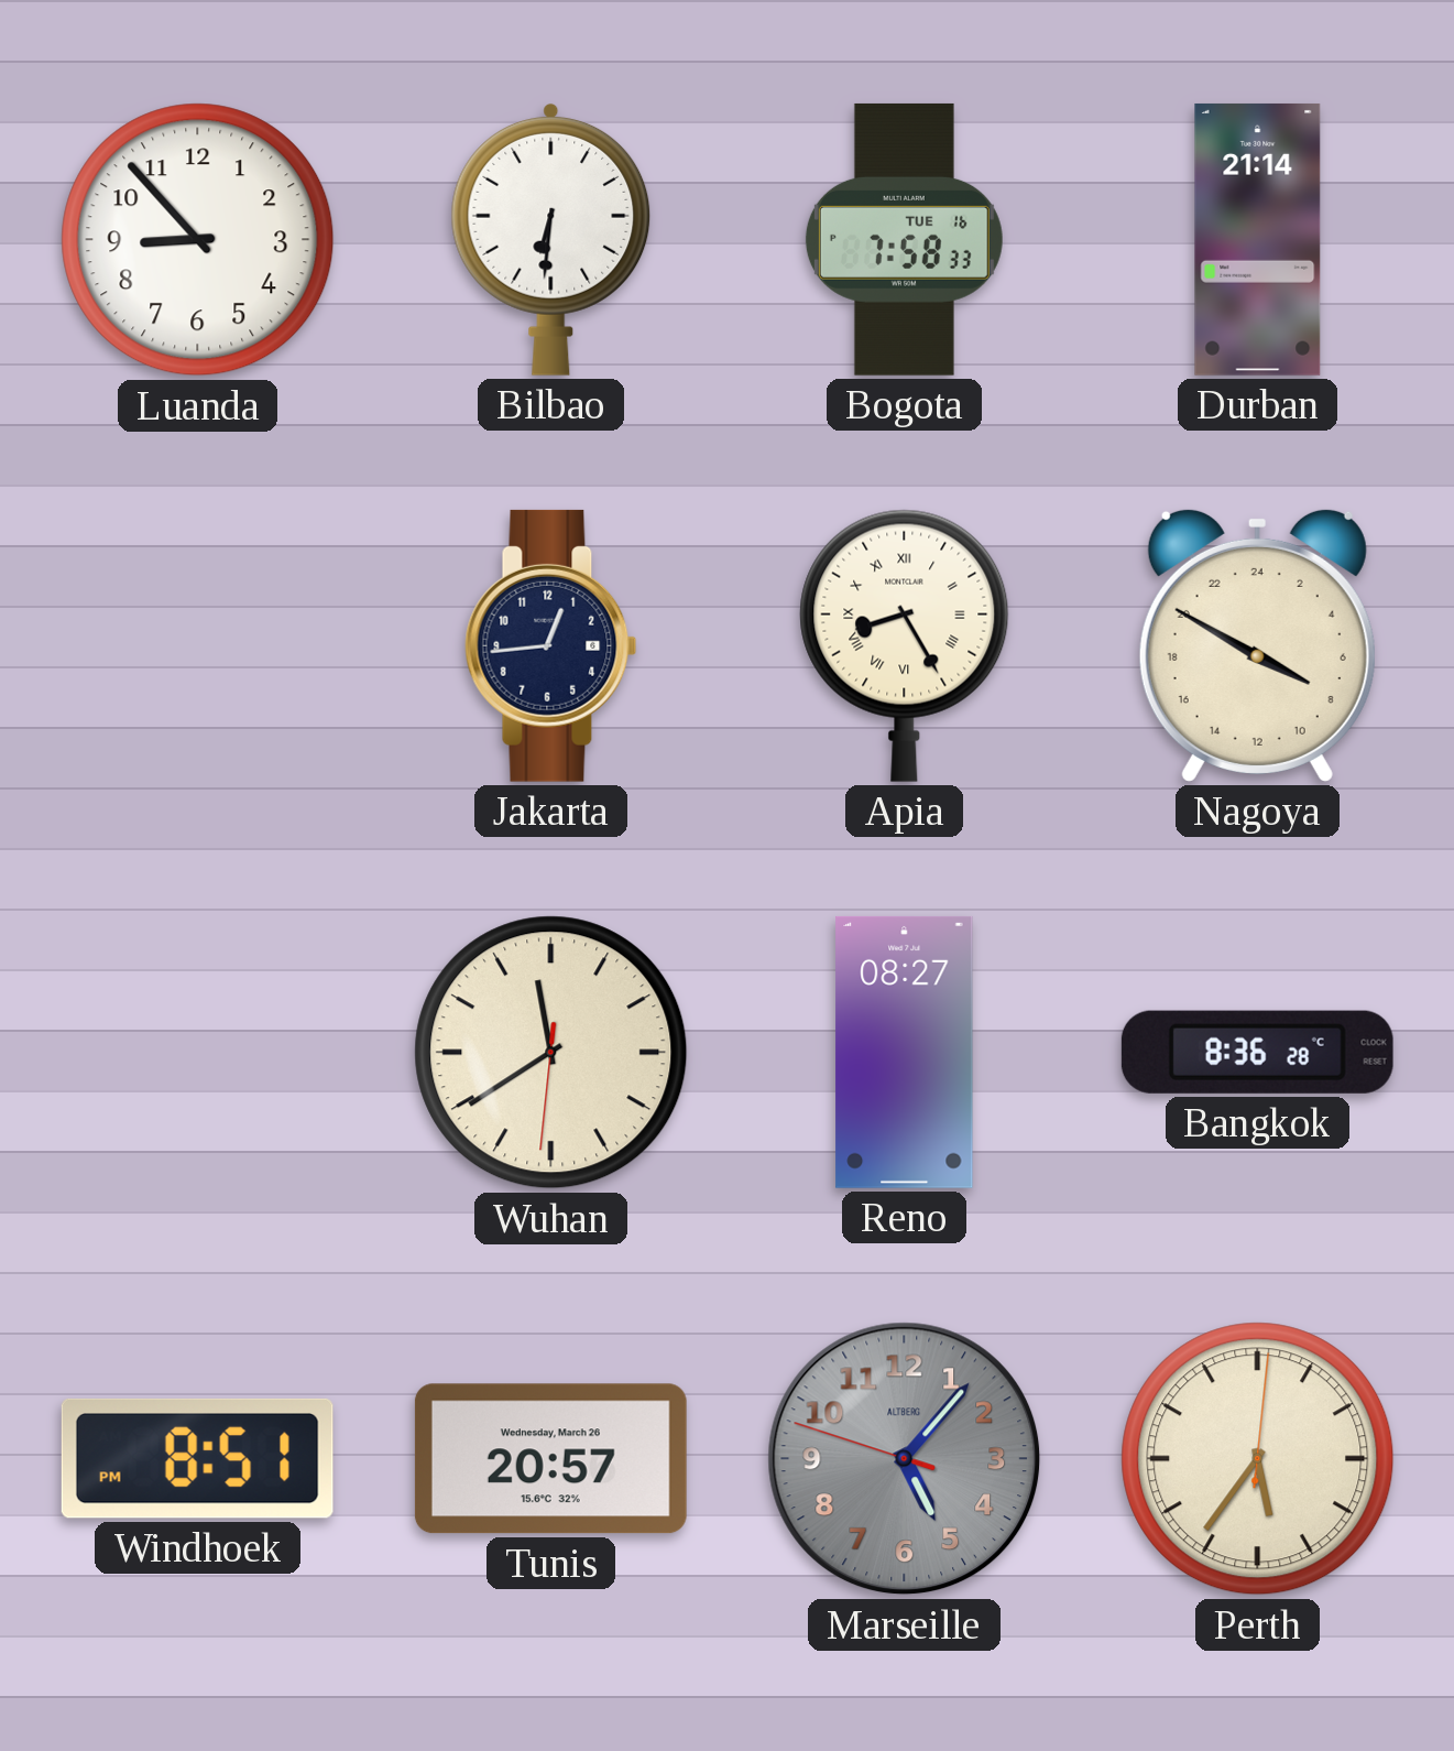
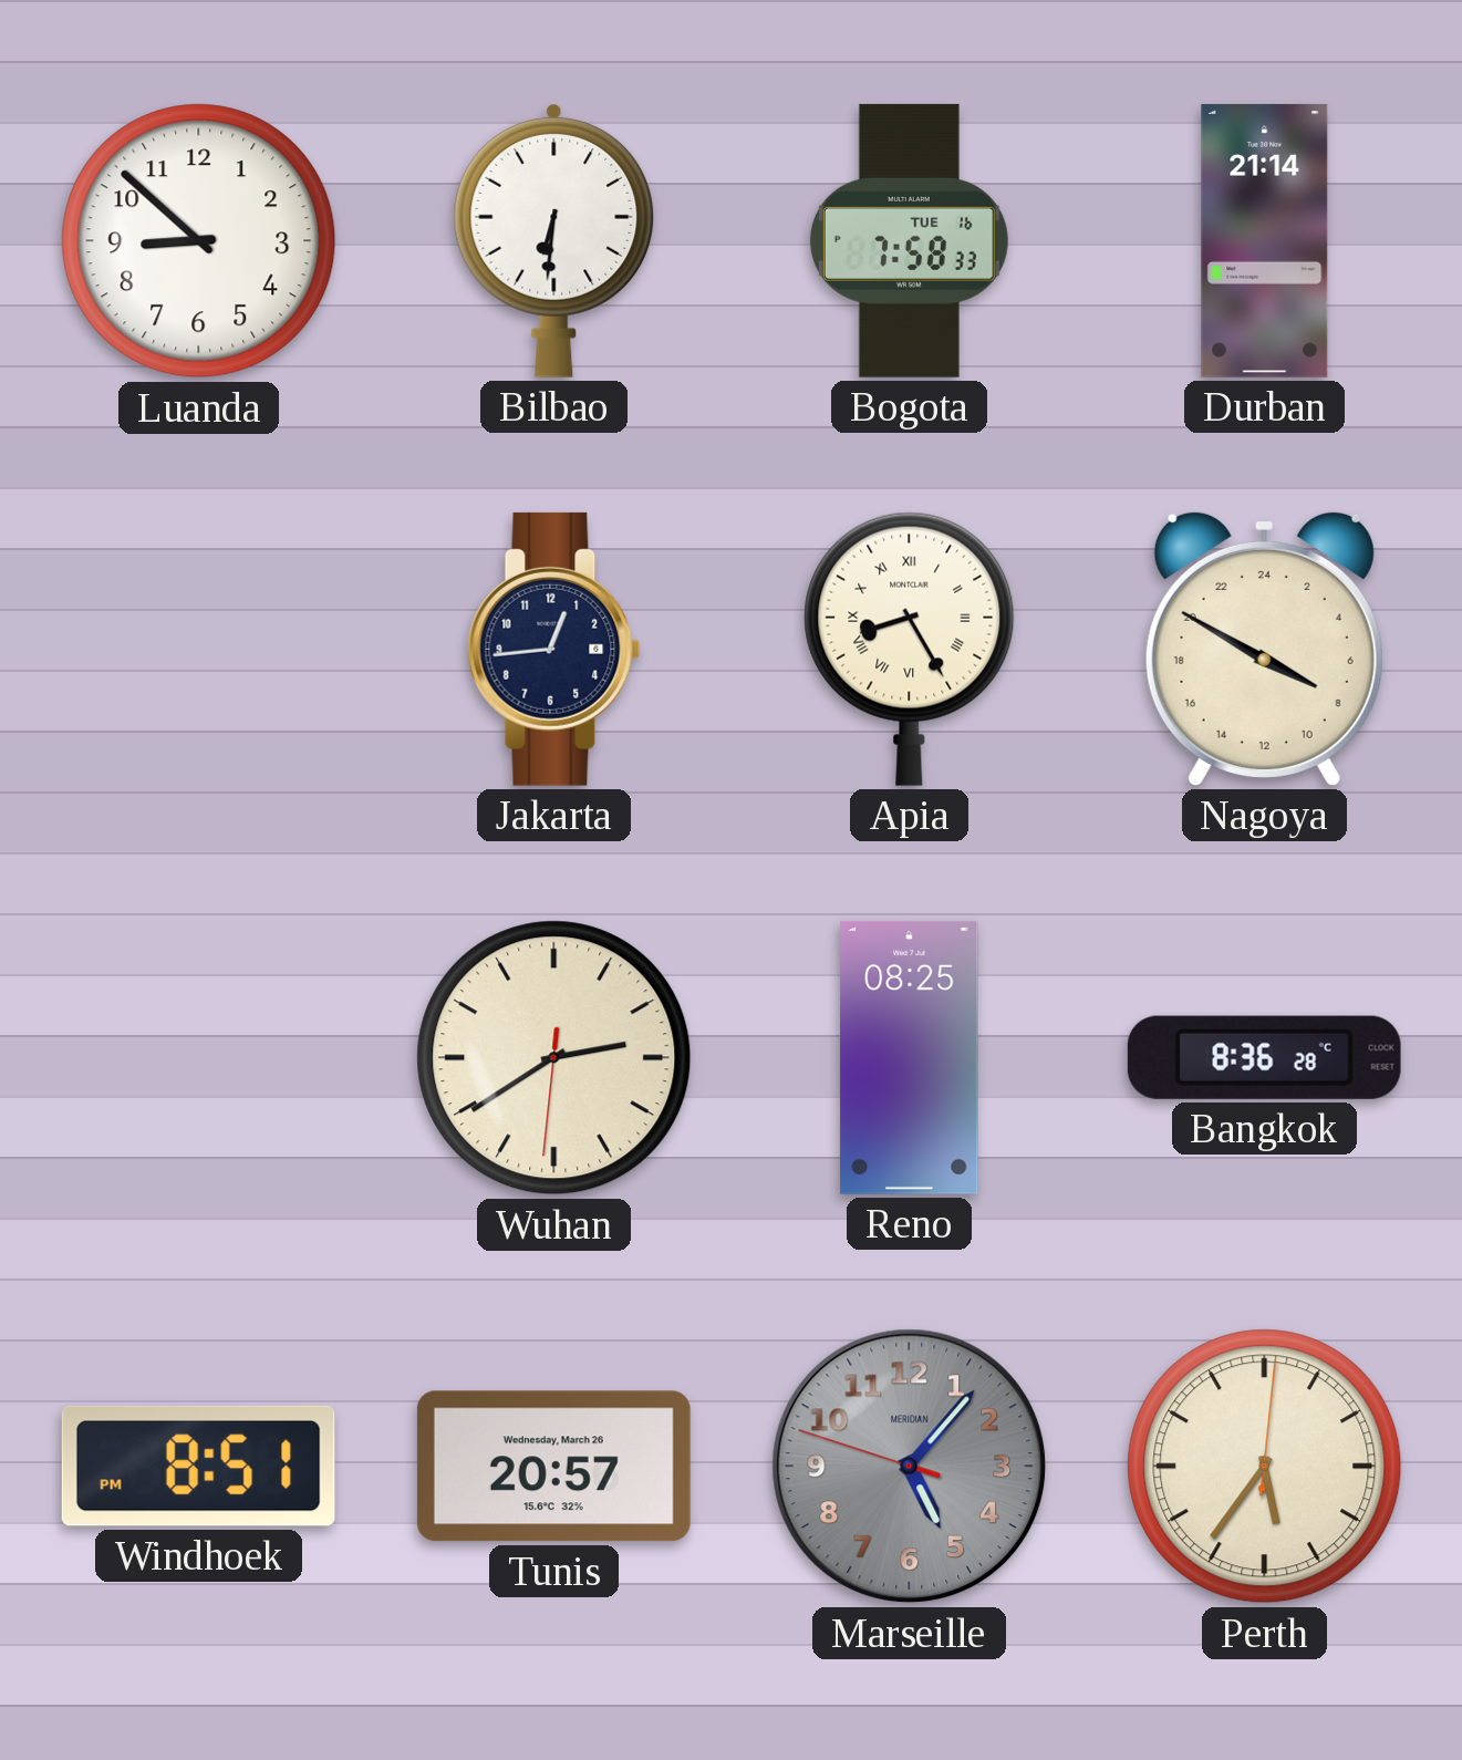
Luanda: 8:53 -> 8:52
Wuhan: 11:39 -> 2:39
Reno: 08:27 -> 08:25
Marseille brand: ALTBERG -> MERIDIAN
